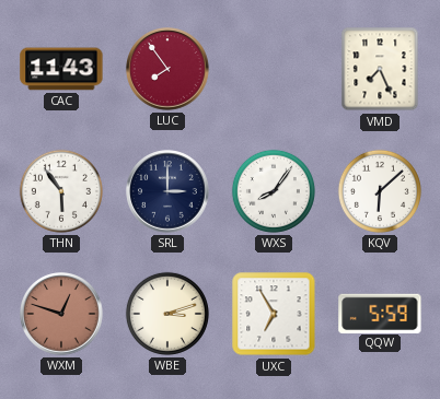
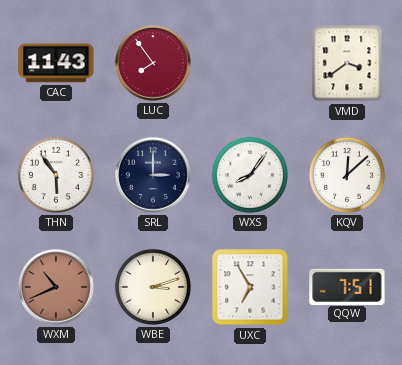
VMD: 7:26 -> 3:39
KQV: 6:08 -> 12:08
WXM: 12:48 -> 10:41
QQW: 5:59 -> 7:51
